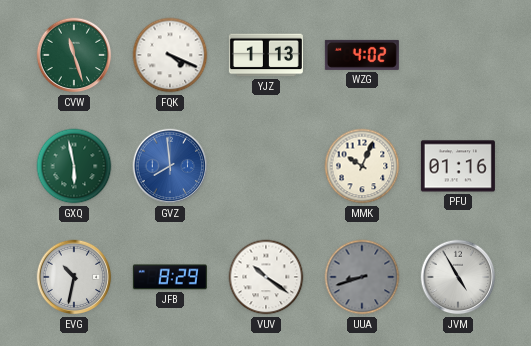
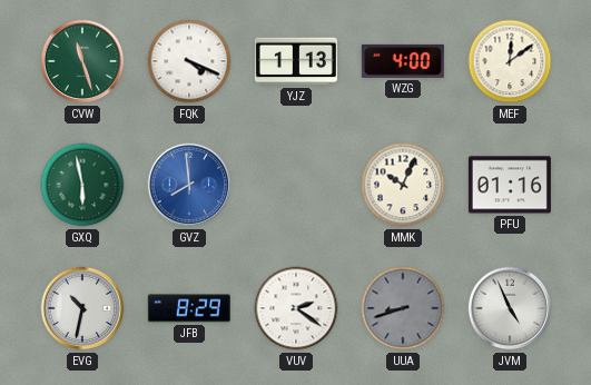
WZG: 4:02 -> 4:00
MEF: none -> 12:09
VUV: 10:21 -> 2:21
JVM: 4:55 -> 4:56
